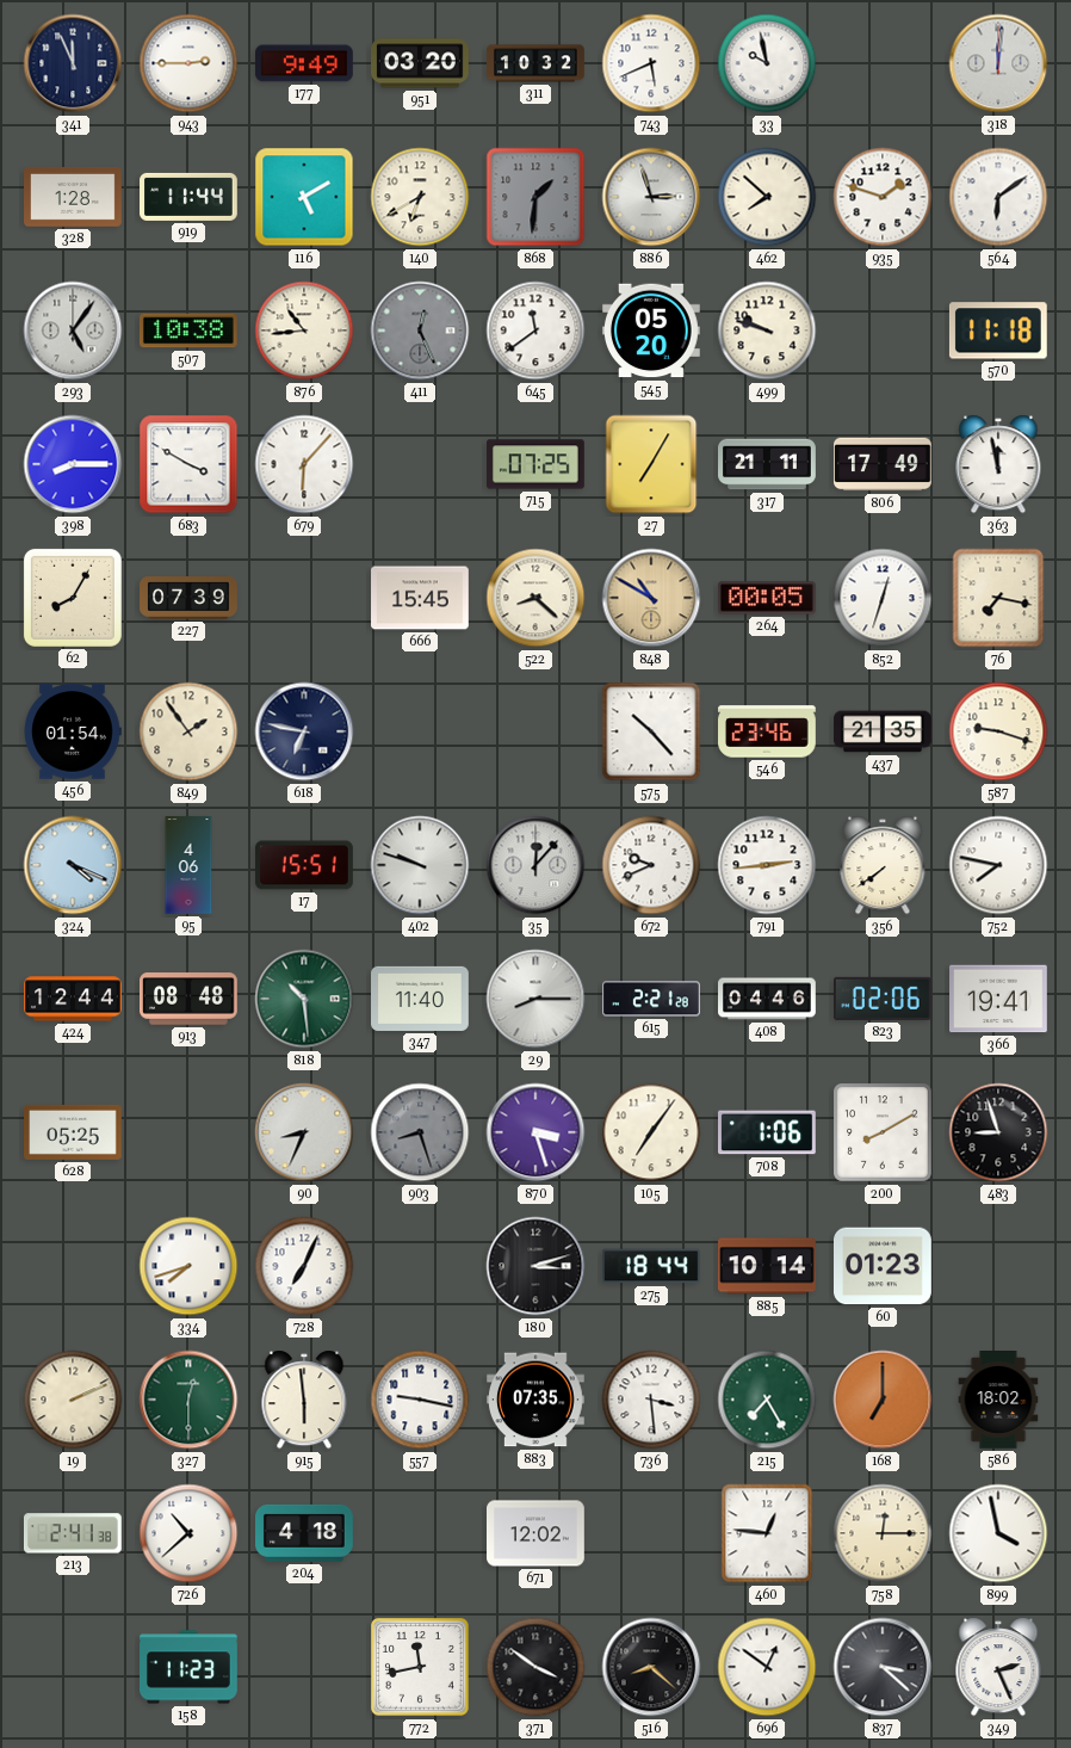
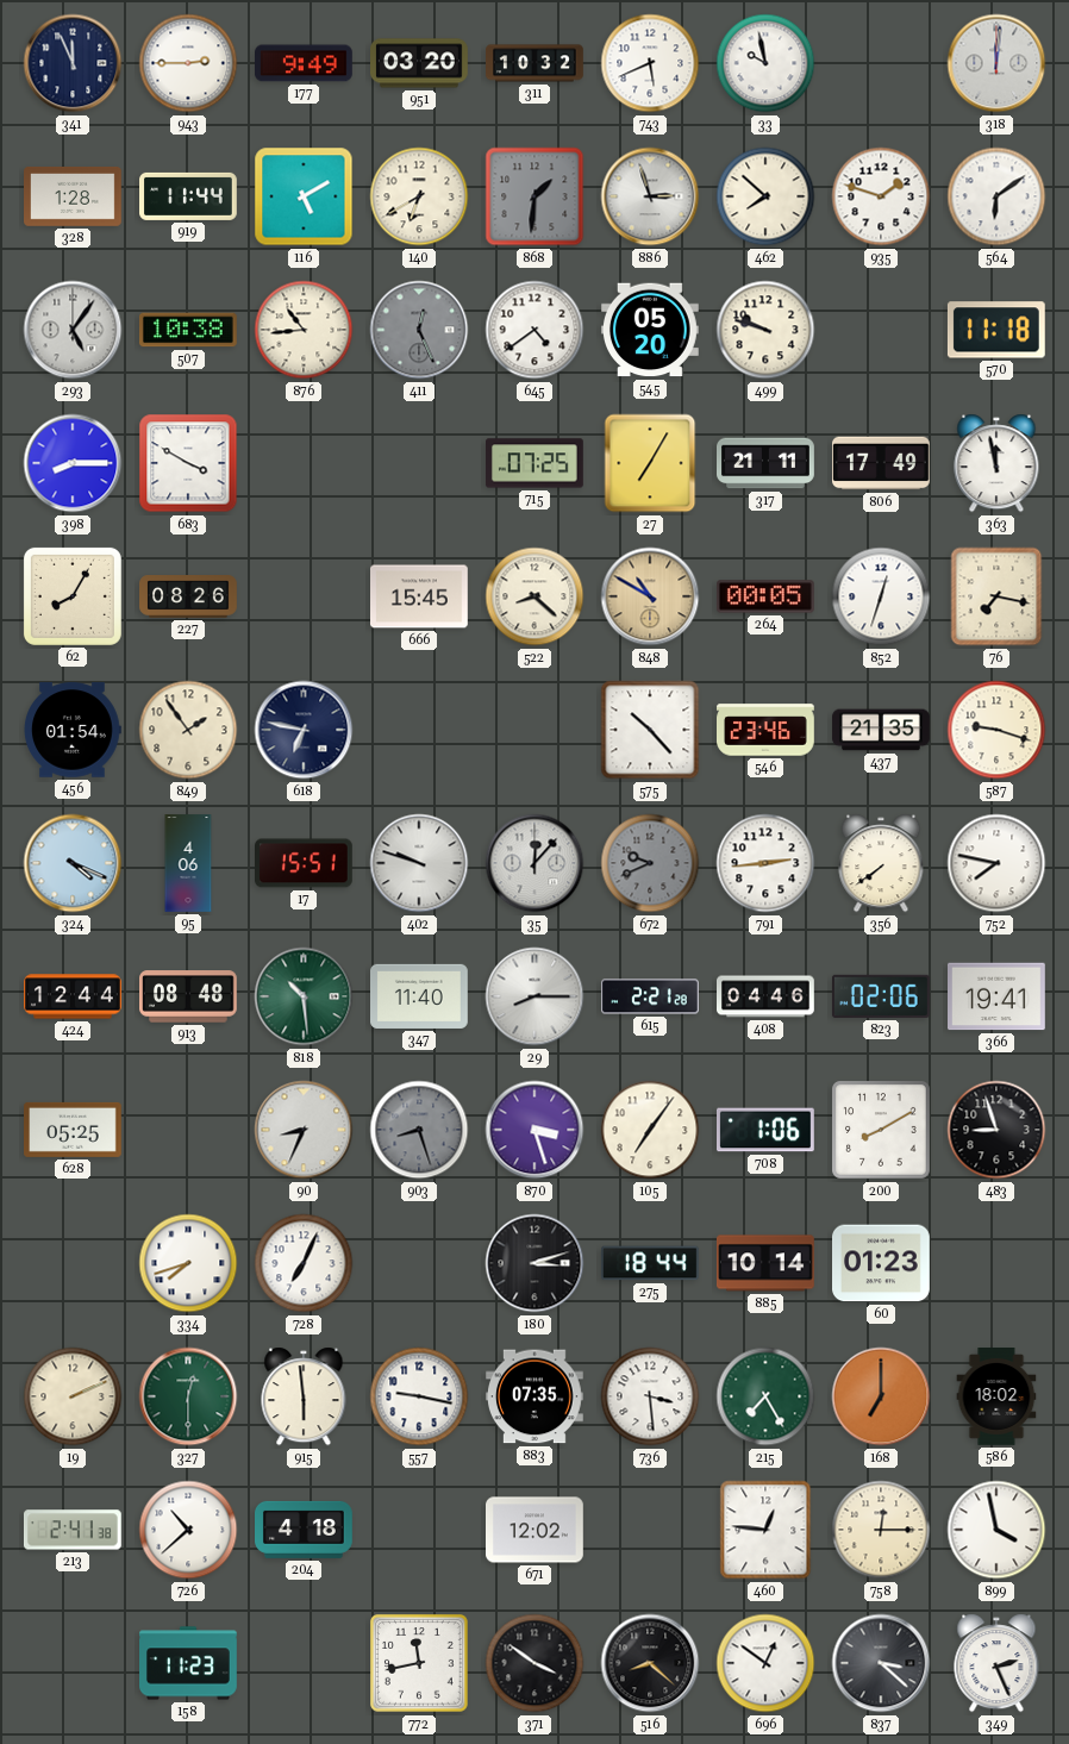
645: 11:39 -> 4:39
679: 6:07 -> none
227: 07:39 -> 08:26
672 dial: white -> grey
